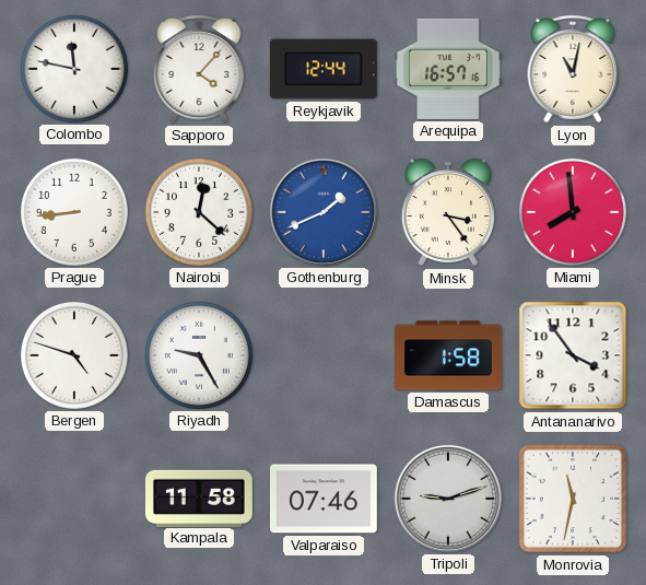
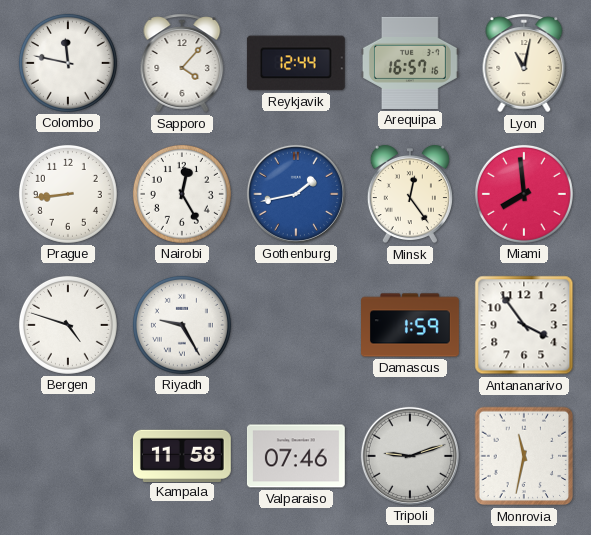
Nairobi: 12:22 -> 12:25
Gothenburg: 1:41 -> 1:43
Minsk: 3:24 -> 12:24
Damascus: 1:58 -> 1:59
